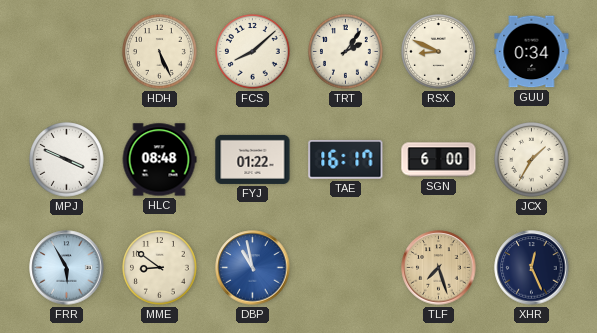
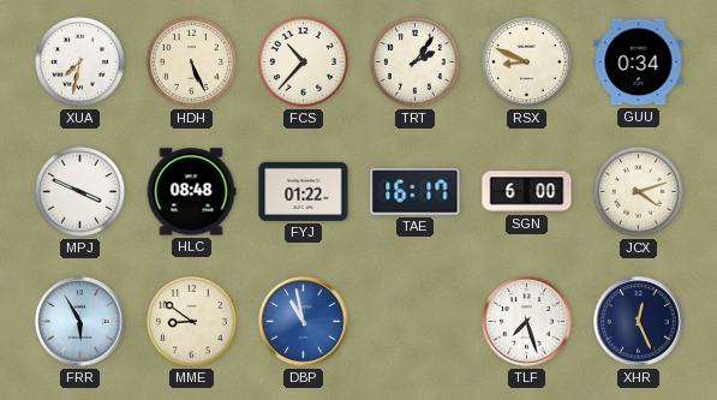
XUA: none -> 7:32
FCS: 8:08 -> 10:37
JCX: 1:35 -> 4:12
TLF dial: champagne -> white
